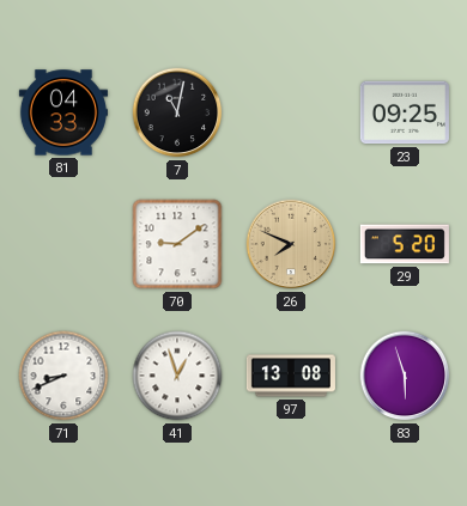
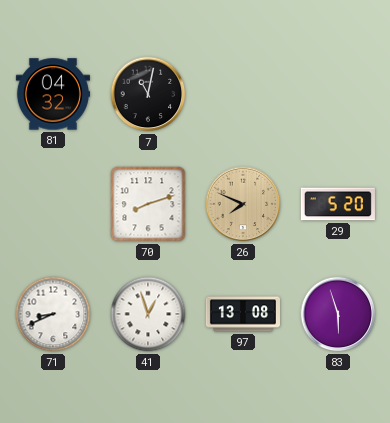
81: 04:33 -> 04:32
23: 09:25 -> none
70: 9:09 -> 8:12
